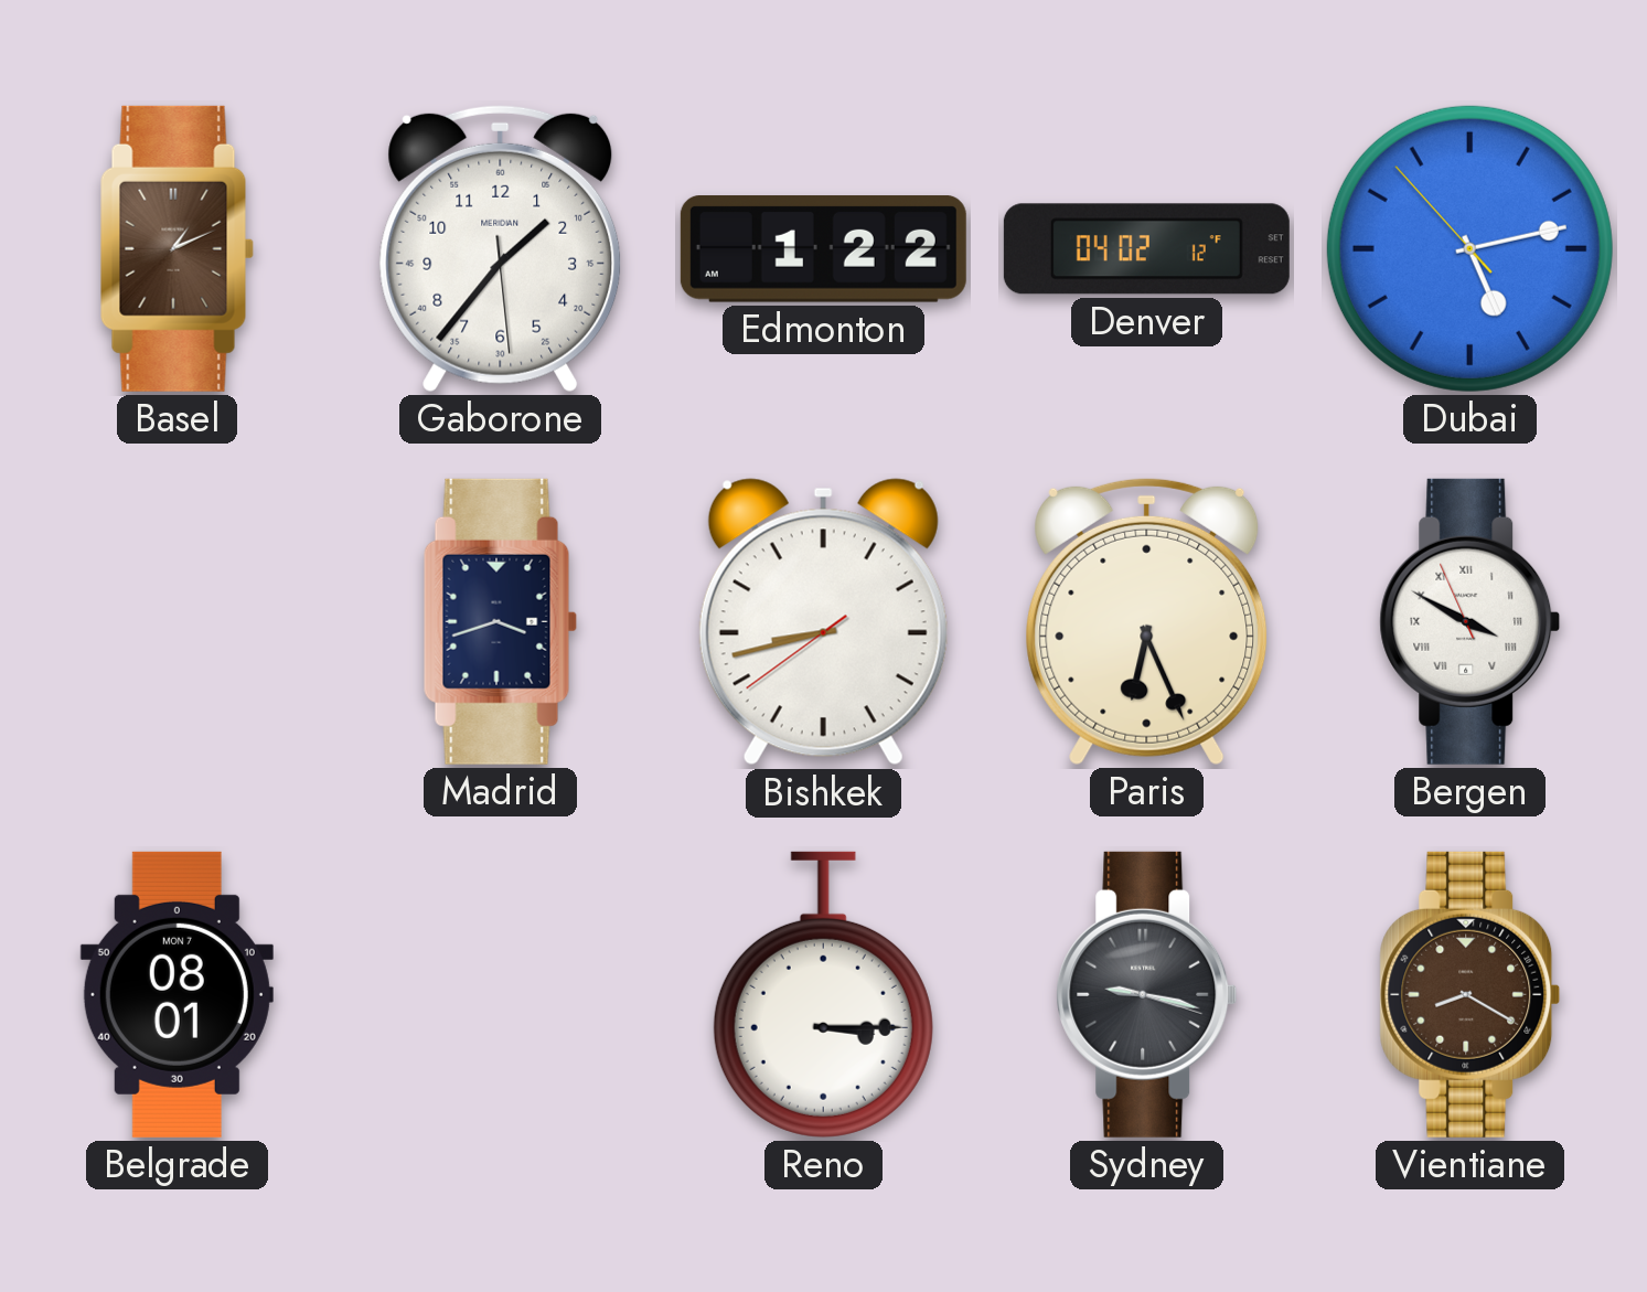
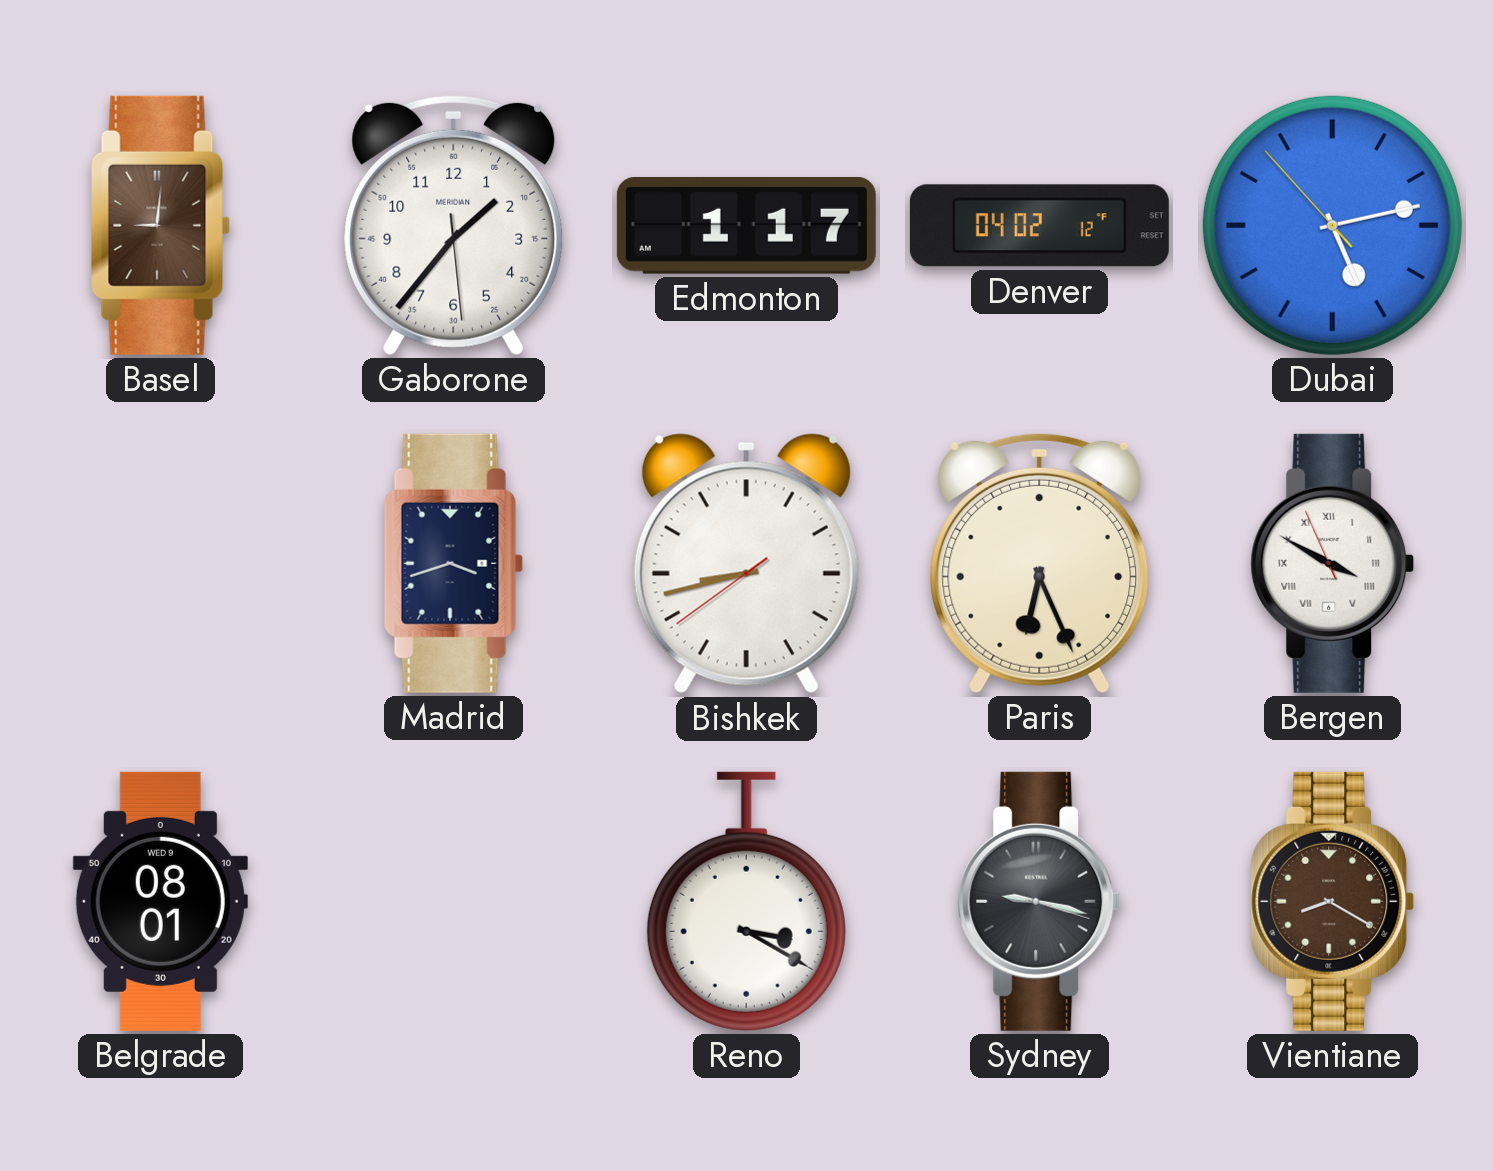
Basel: 1:11 -> 9:01
Edmonton: 1:22 -> 1:17
Belgrade date: MON 7 -> WED 9
Reno: 3:15 -> 3:20
